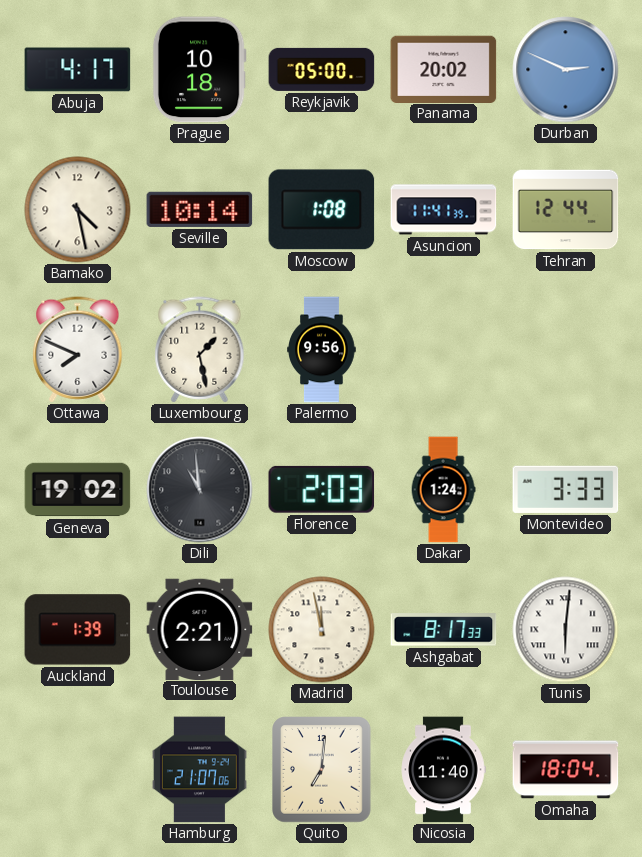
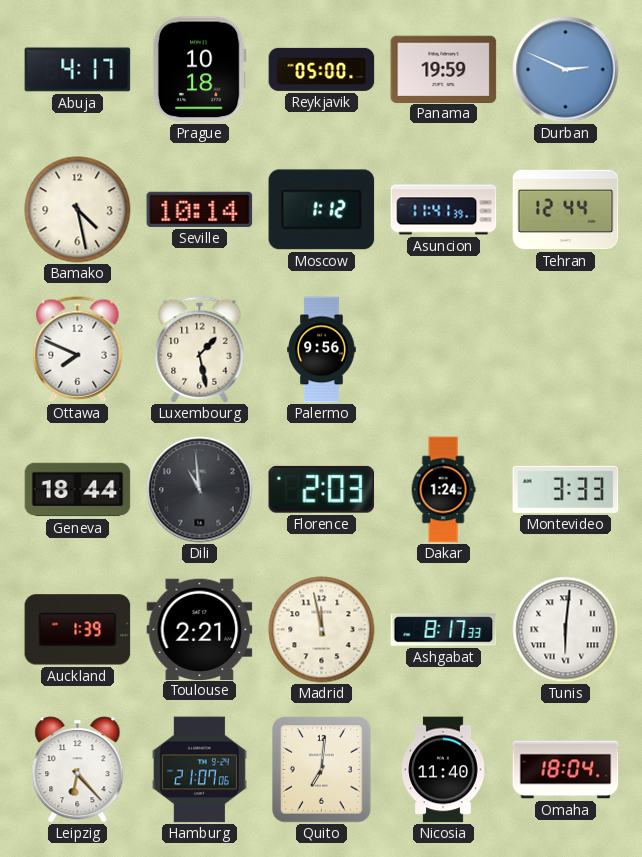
Panama: 20:02 -> 19:59
Moscow: 1:08 -> 1:12
Geneva: 19:02 -> 18:44
Leipzig: none -> 6:23
